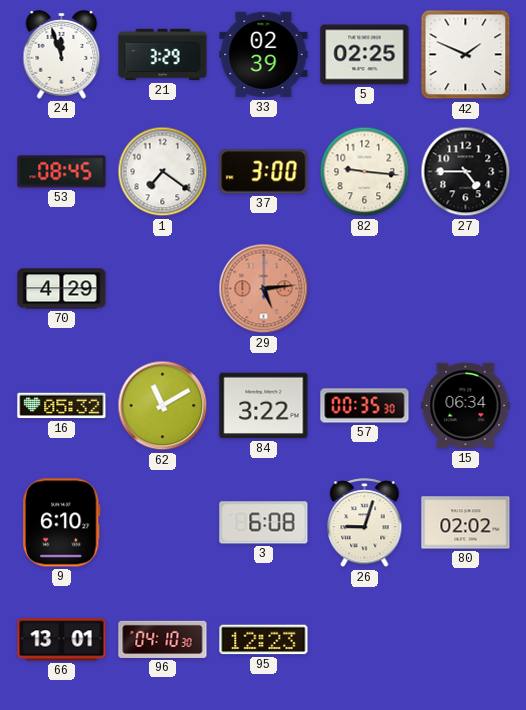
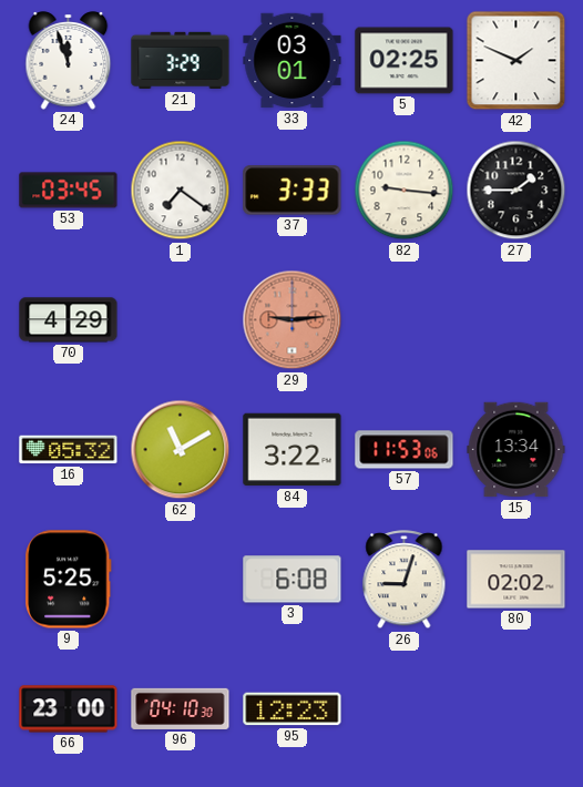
33: 02:39 -> 03:01
53: 08:45 -> 03:45
37: 3:00 -> 3:33
27: 4:45 -> 1:45
29: 5:14 -> 9:14
57: 00:35 -> 11:53
15: 06:34 -> 13:34
9: 6:10 -> 5:25
66: 13:01 -> 23:00
